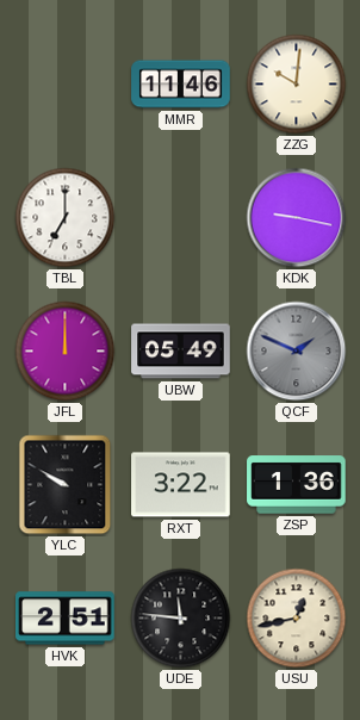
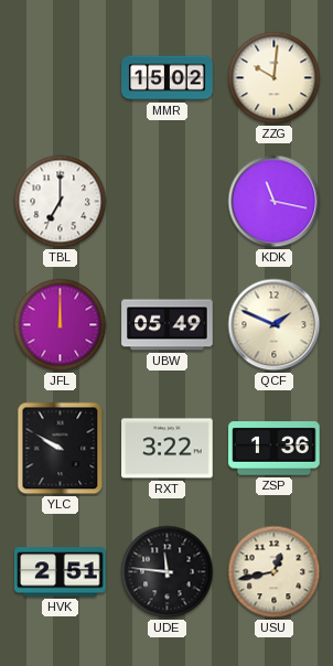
MMR: 11:46 -> 15:02
KDK: 9:17 -> 11:17
QCF dial: grey -> cream
